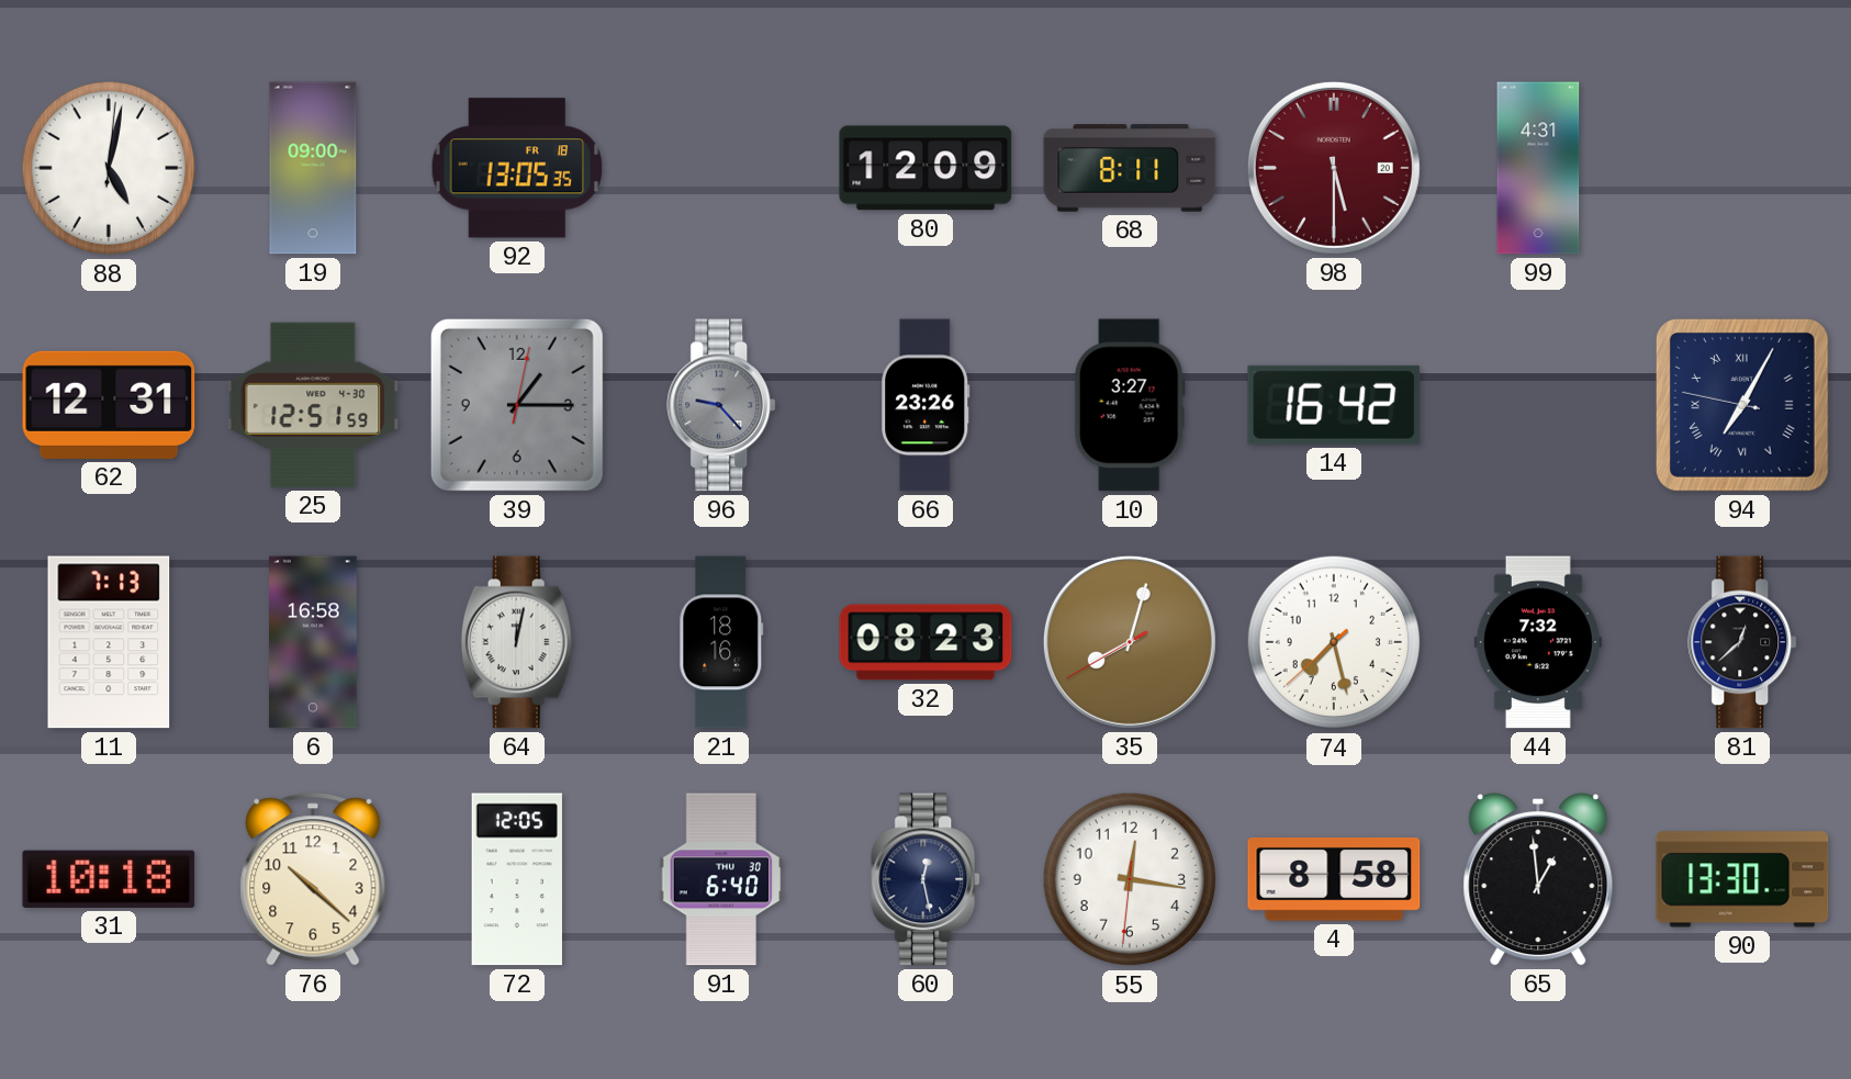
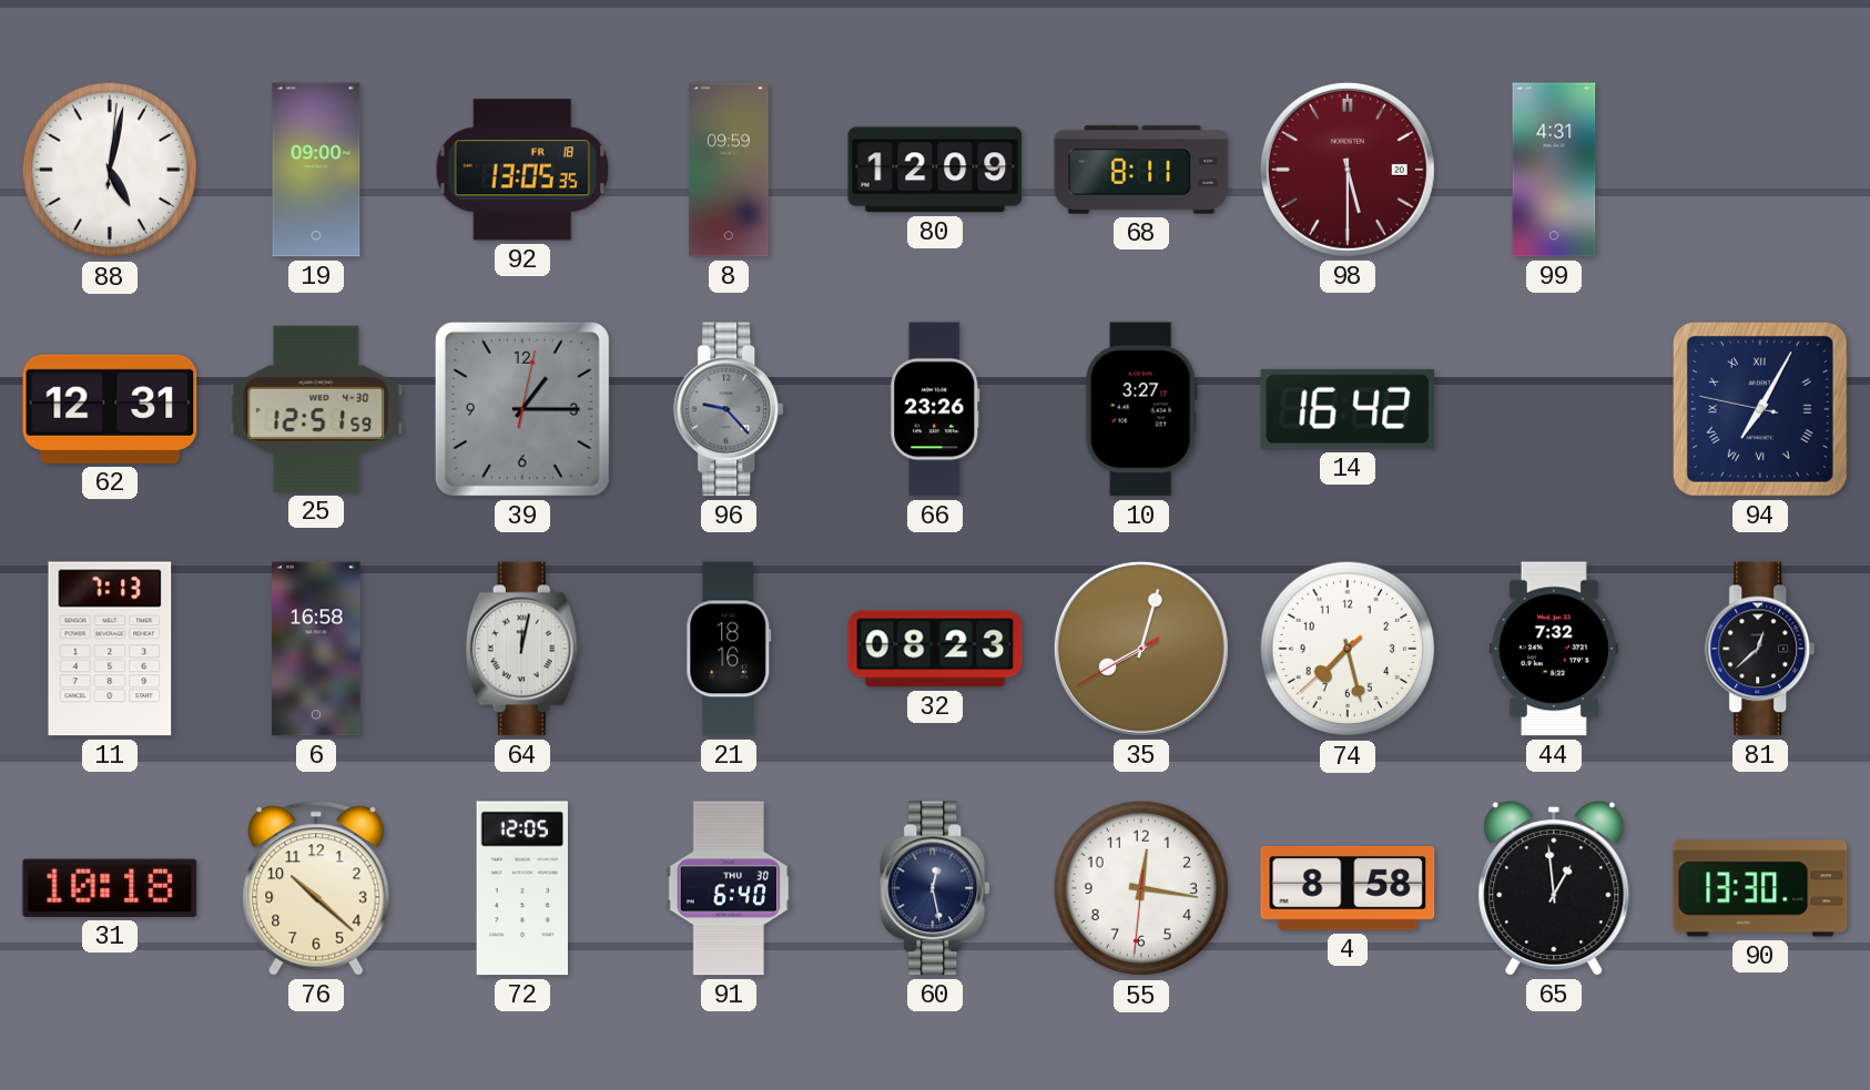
8: none -> 09:59
